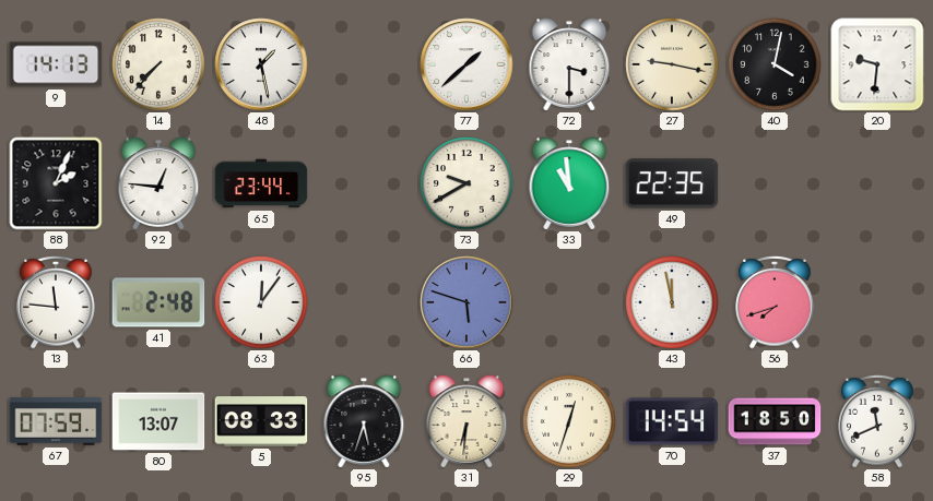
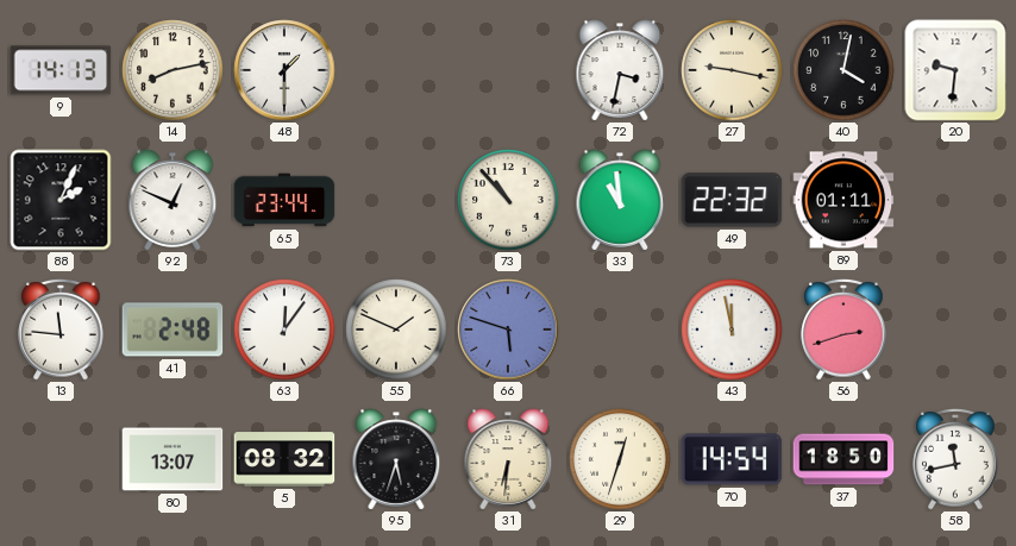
14: 7:37 -> 8:13
48: 1:28 -> 1:30
77: 1:38 -> none
72: 3:30 -> 3:32
92: 12:46 -> 12:49
73: 9:40 -> 10:53
49: 22:35 -> 22:32
89: none -> 01:11
55: none -> 1:49
56: 7:42 -> 2:42
67: 07:59 -> none
5: 08:33 -> 08:32
58: 11:41 -> 11:43
